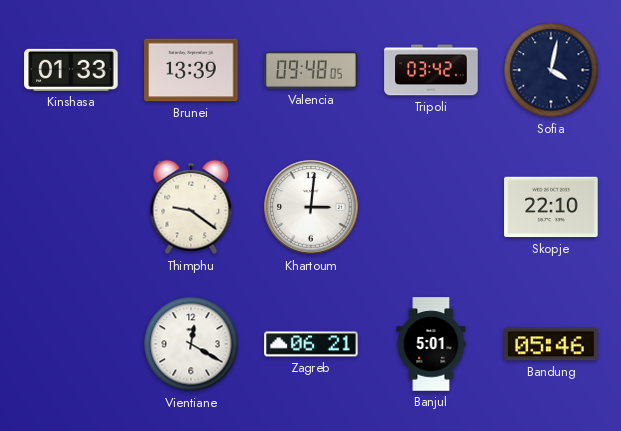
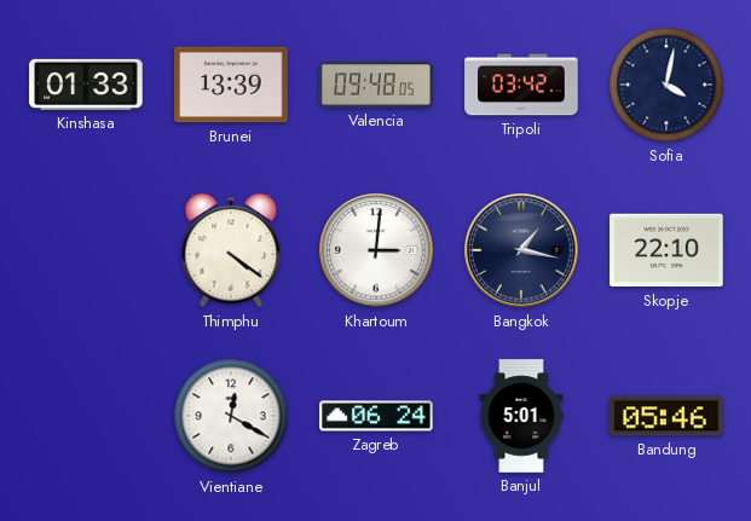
Thimphu: 9:21 -> 4:21
Bangkok: none -> 1:17
Zagreb: 06:21 -> 06:24
